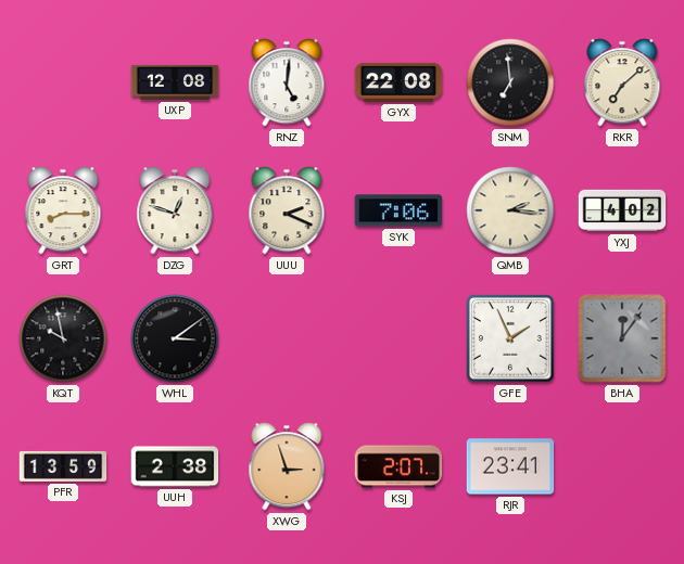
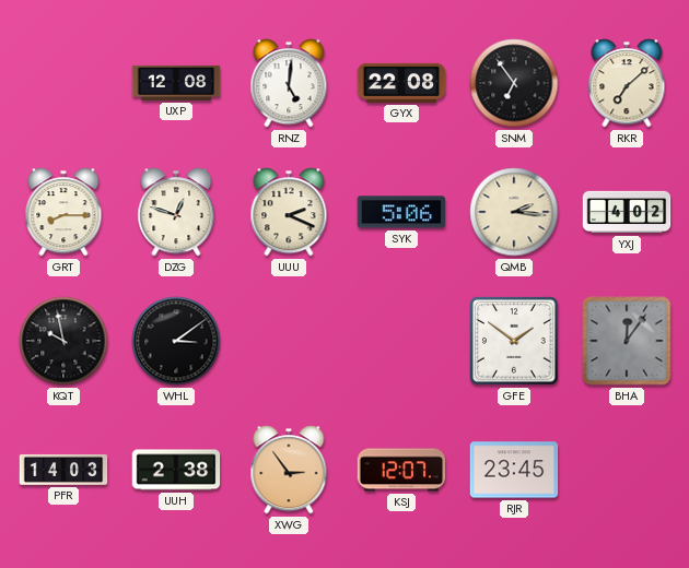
SNM: 6:59 -> 6:54
SYK: 7:06 -> 5:06
GFE: 1:56 -> 1:51
PFR: 13:59 -> 14:03
XWG: 2:57 -> 2:54
KSJ: 2:07 -> 12:07
RJR: 23:41 -> 23:45
